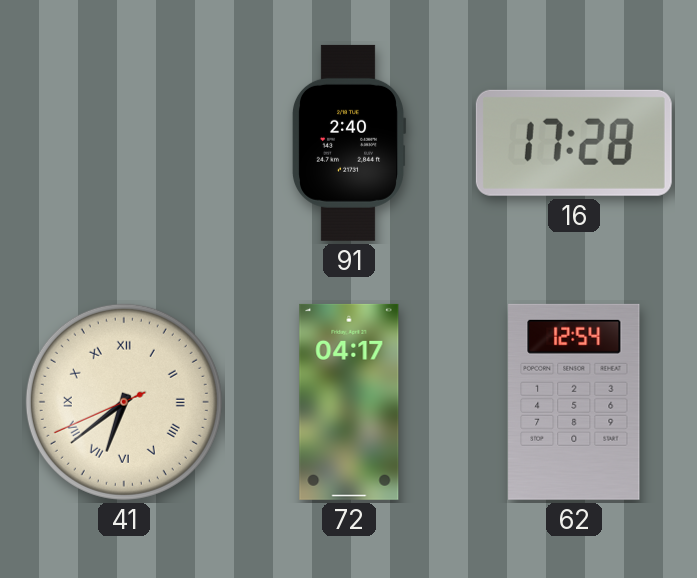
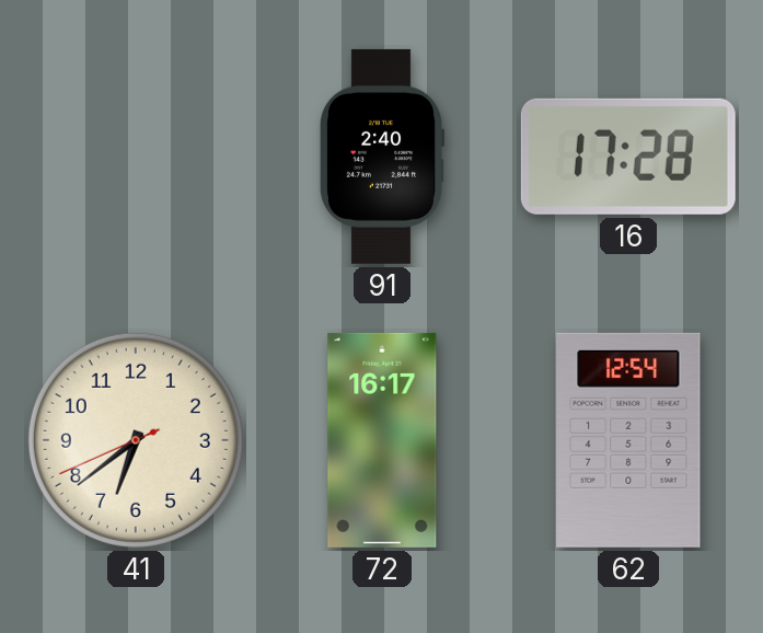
41 numerals: Roman -> Arabic
72: 04:17 -> 16:17
